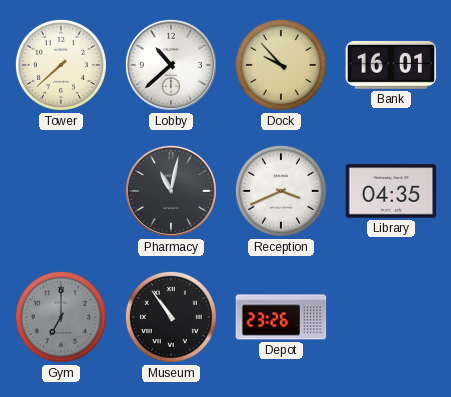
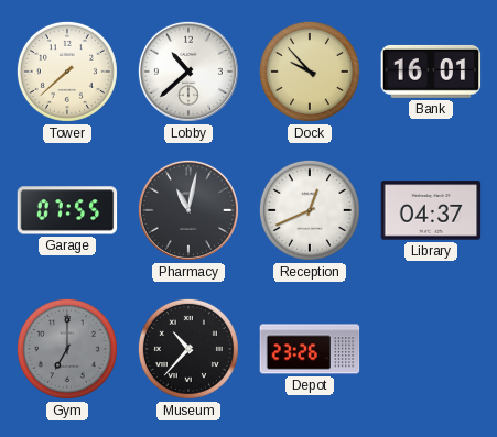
Garage: none -> 07:55
Reception: 3:41 -> 12:41
Library: 04:35 -> 04:37
Museum: 10:54 -> 10:37
